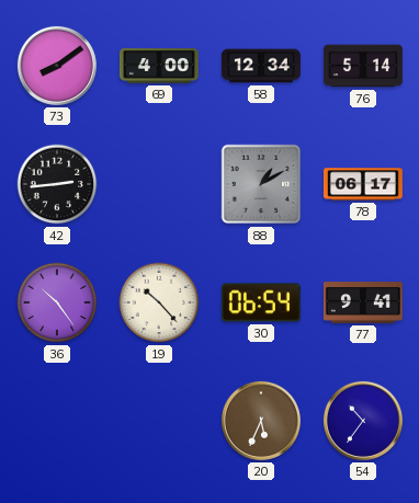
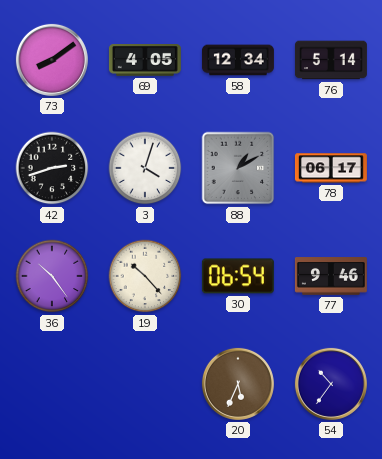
69: 4:00 -> 4:05
42: 2:44 -> 2:42
3: none -> 4:03
77: 9:41 -> 9:46
